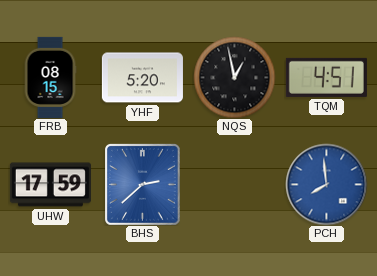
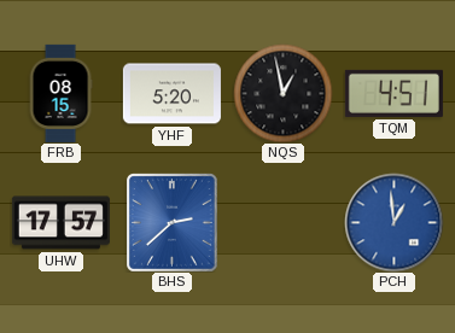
UHW: 17:59 -> 17:57
PCH: 7:59 -> 12:59
